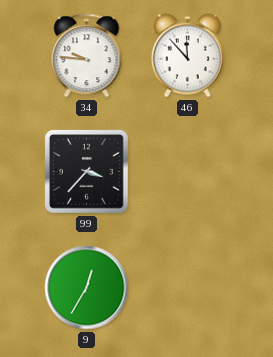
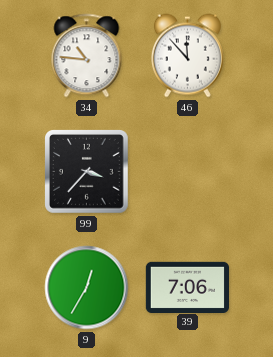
34: 9:46 -> 10:46
39: none -> 7:06
